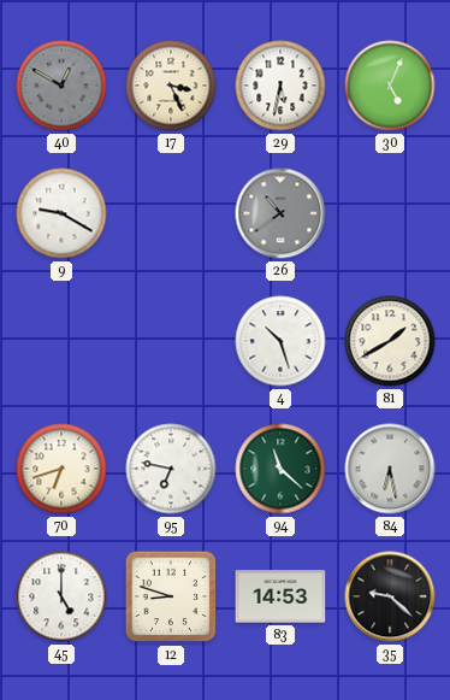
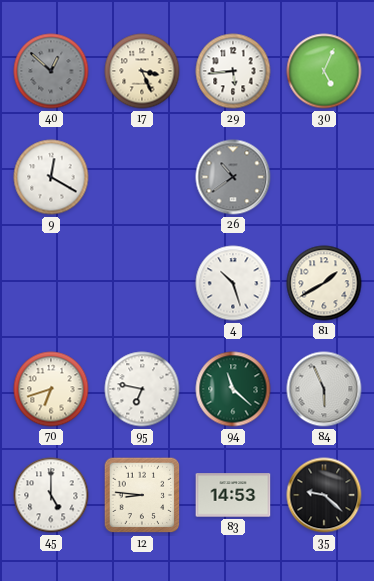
40: 12:50 -> 12:52
29: 5:32 -> 5:44
9: 9:20 -> 12:20
84: 6:28 -> 5:56
12: 8:48 -> 8:46
